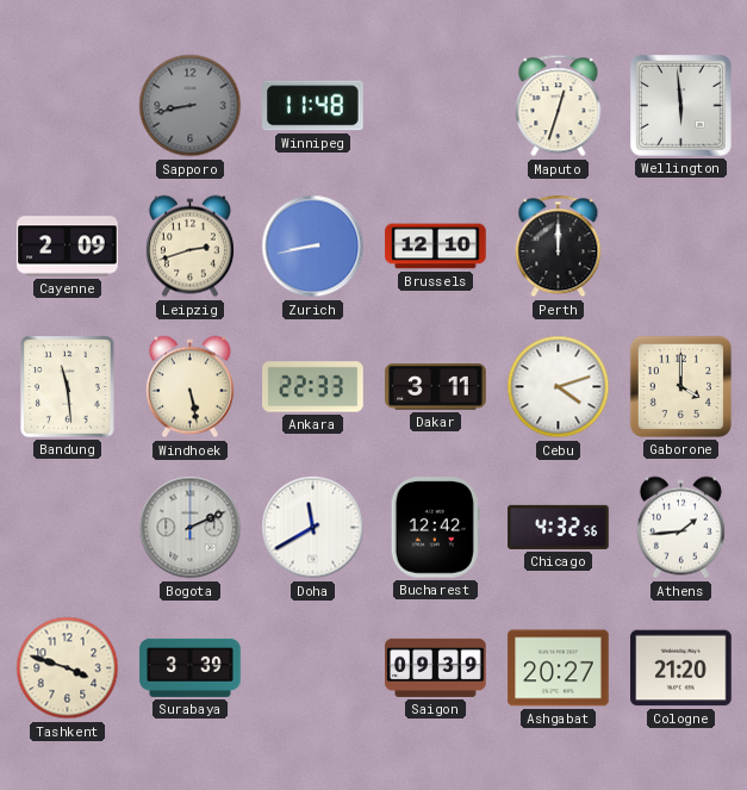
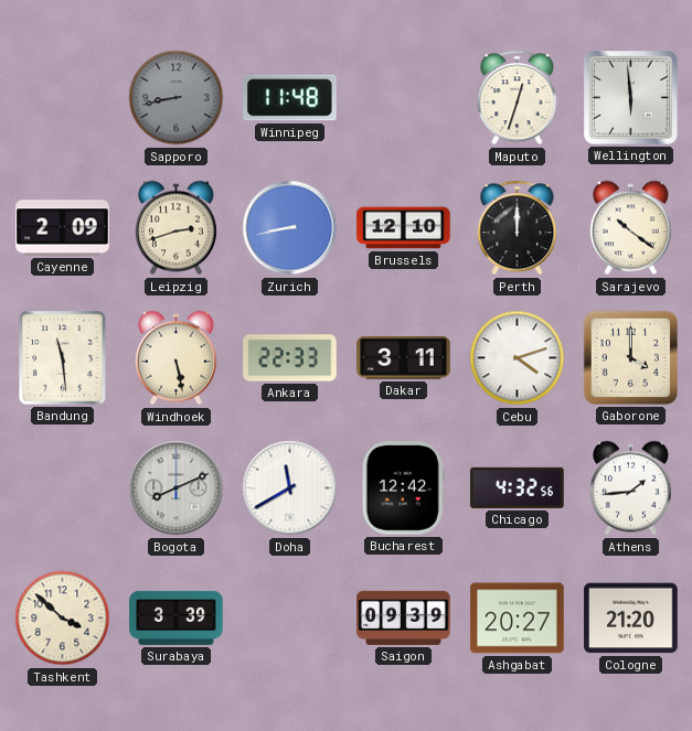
Sarajevo: none -> 10:21
Bogota: 2:11 -> 8:11
Tashkent: 3:48 -> 3:52
